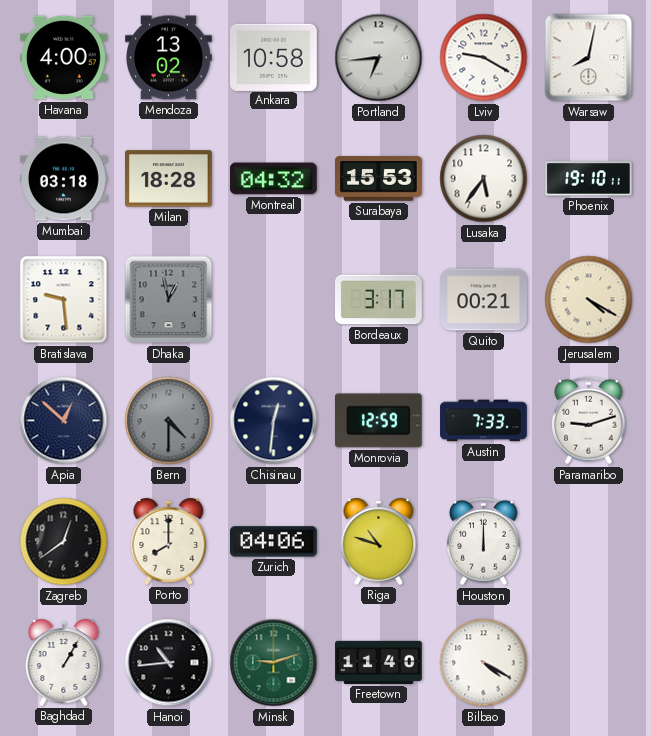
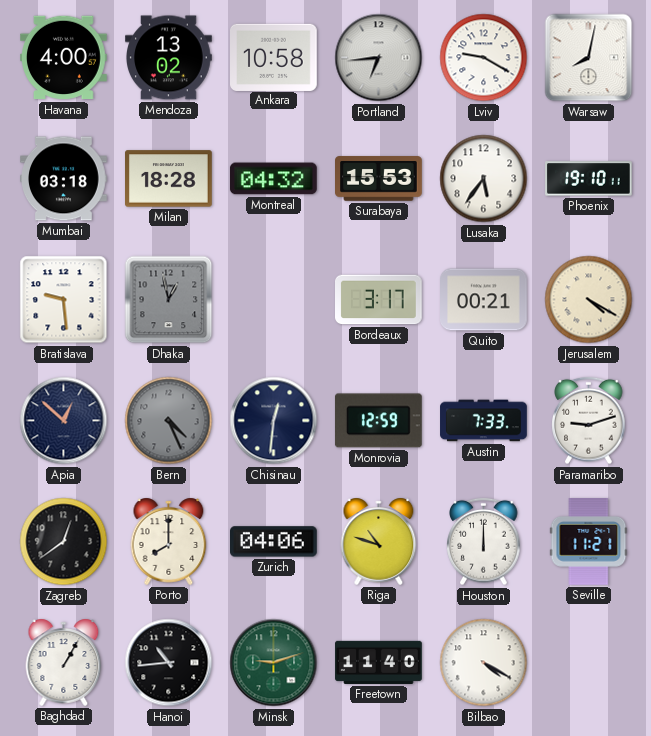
Bern: 4:30 -> 4:26
Seville: none -> 11:21
